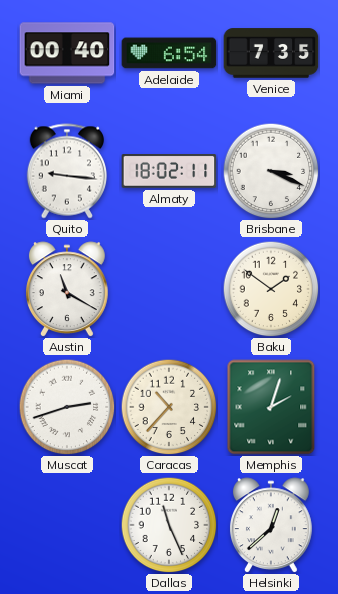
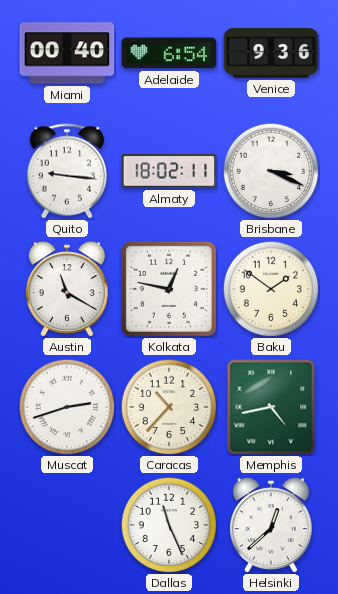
Venice: 7:35 -> 9:36
Kolkata: none -> 12:47
Memphis: 2:03 -> 4:43
